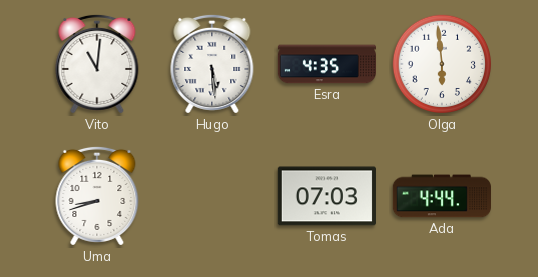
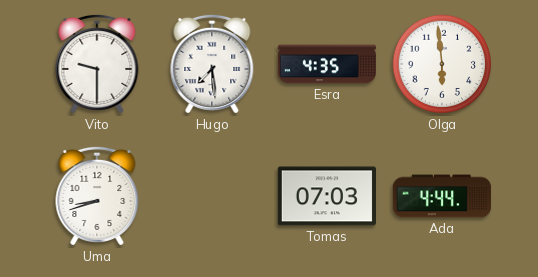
Vito: 11:01 -> 9:30
Hugo: 5:29 -> 7:29
